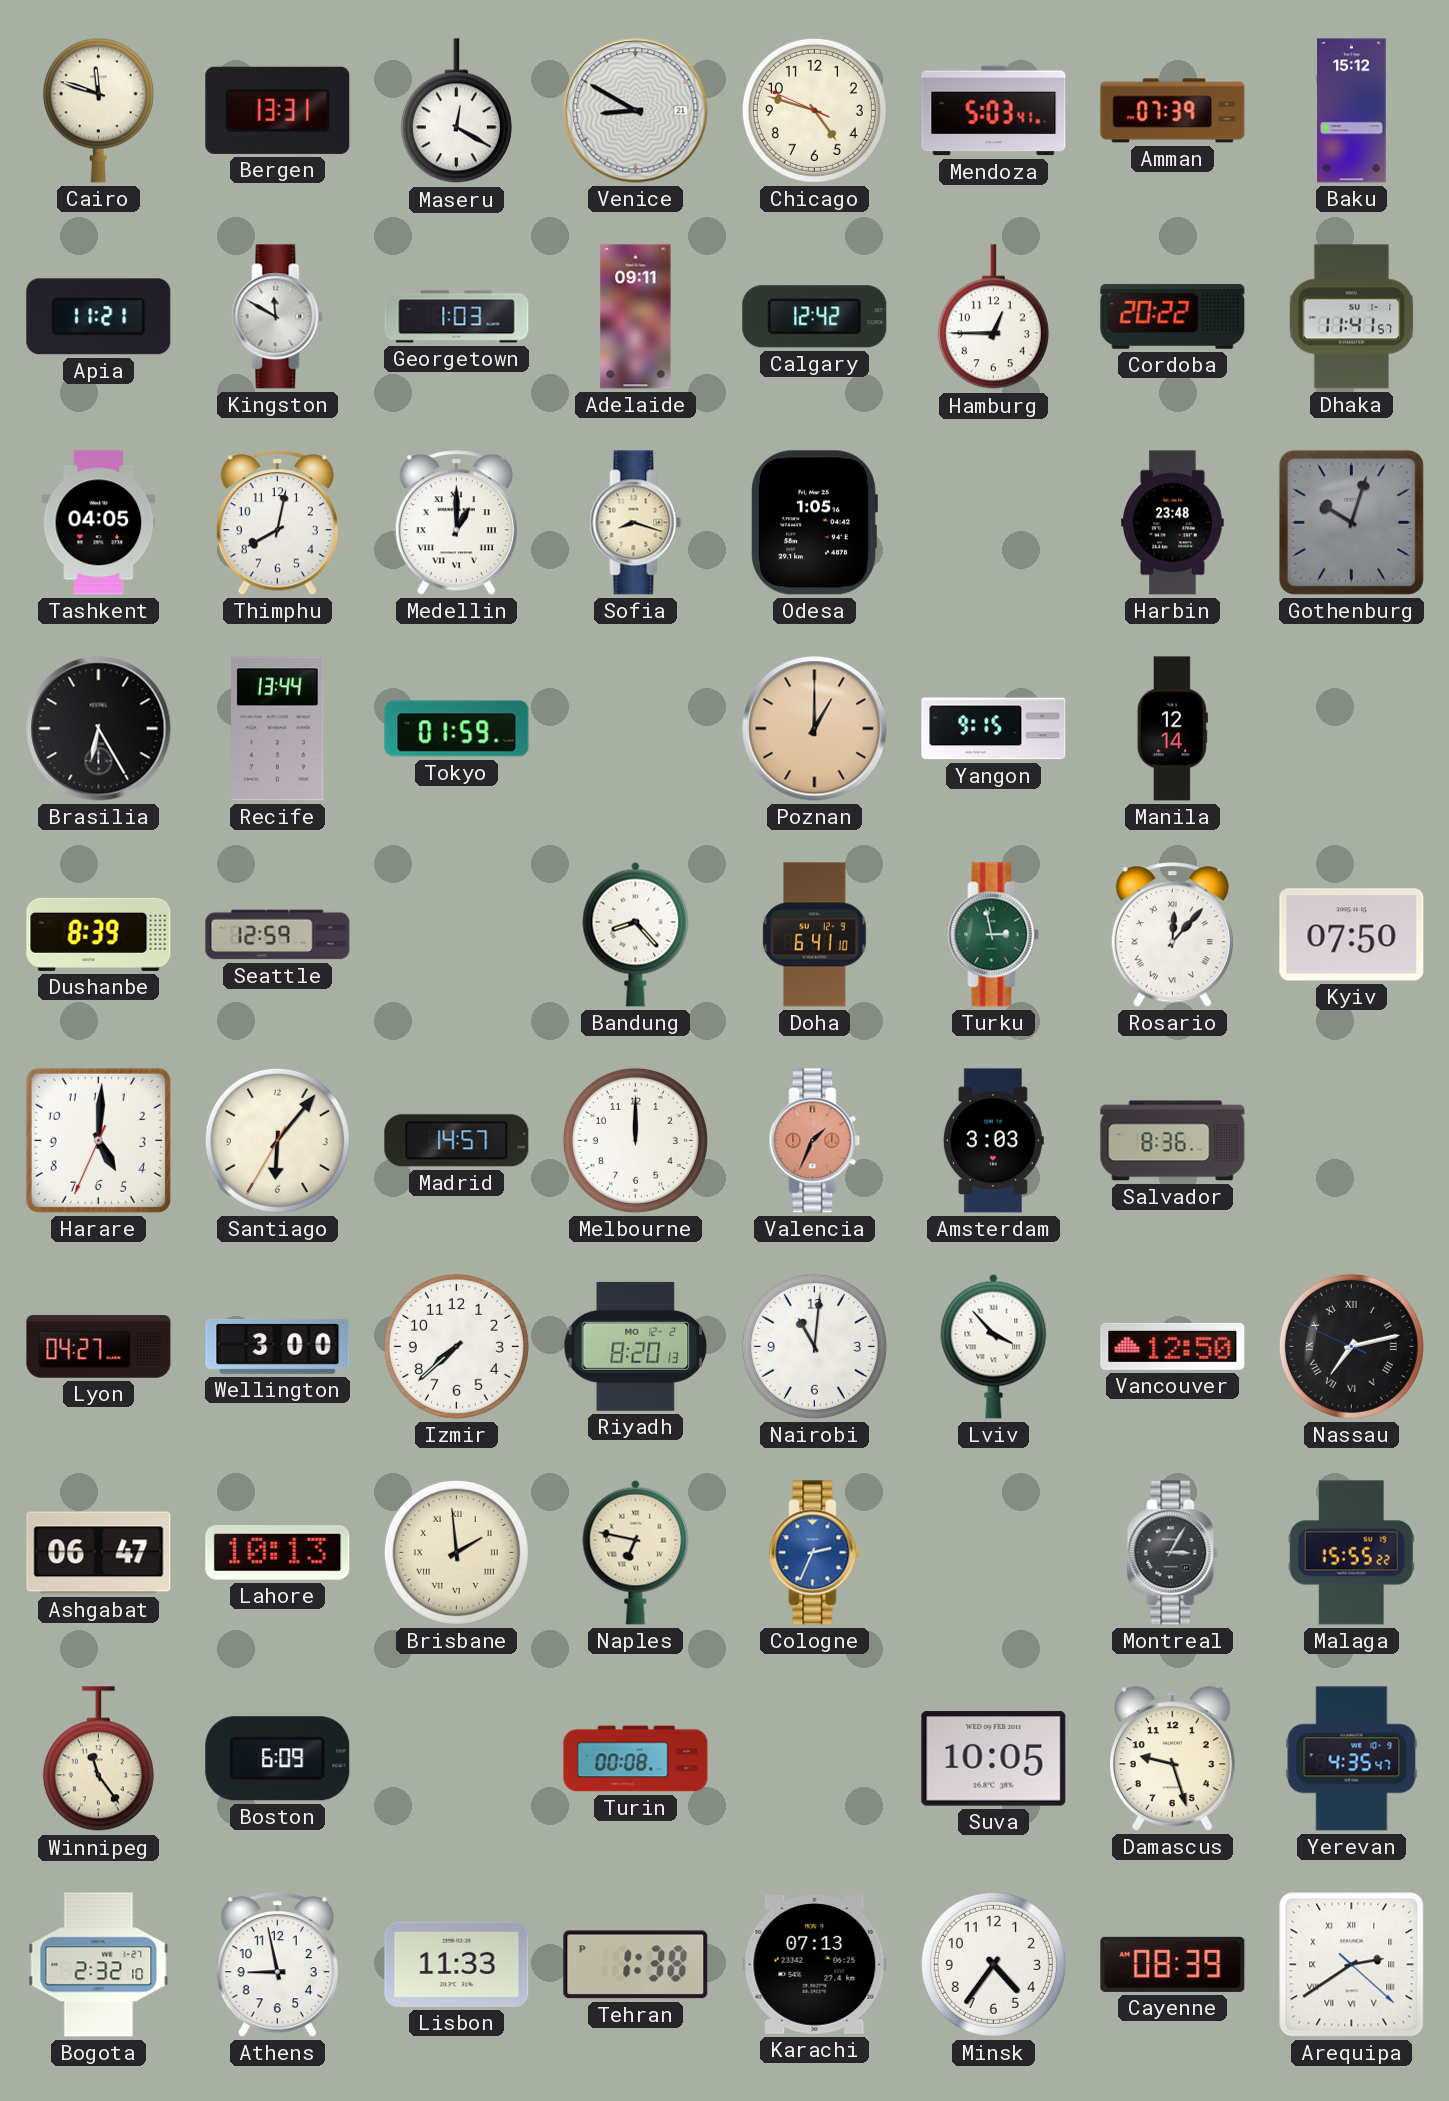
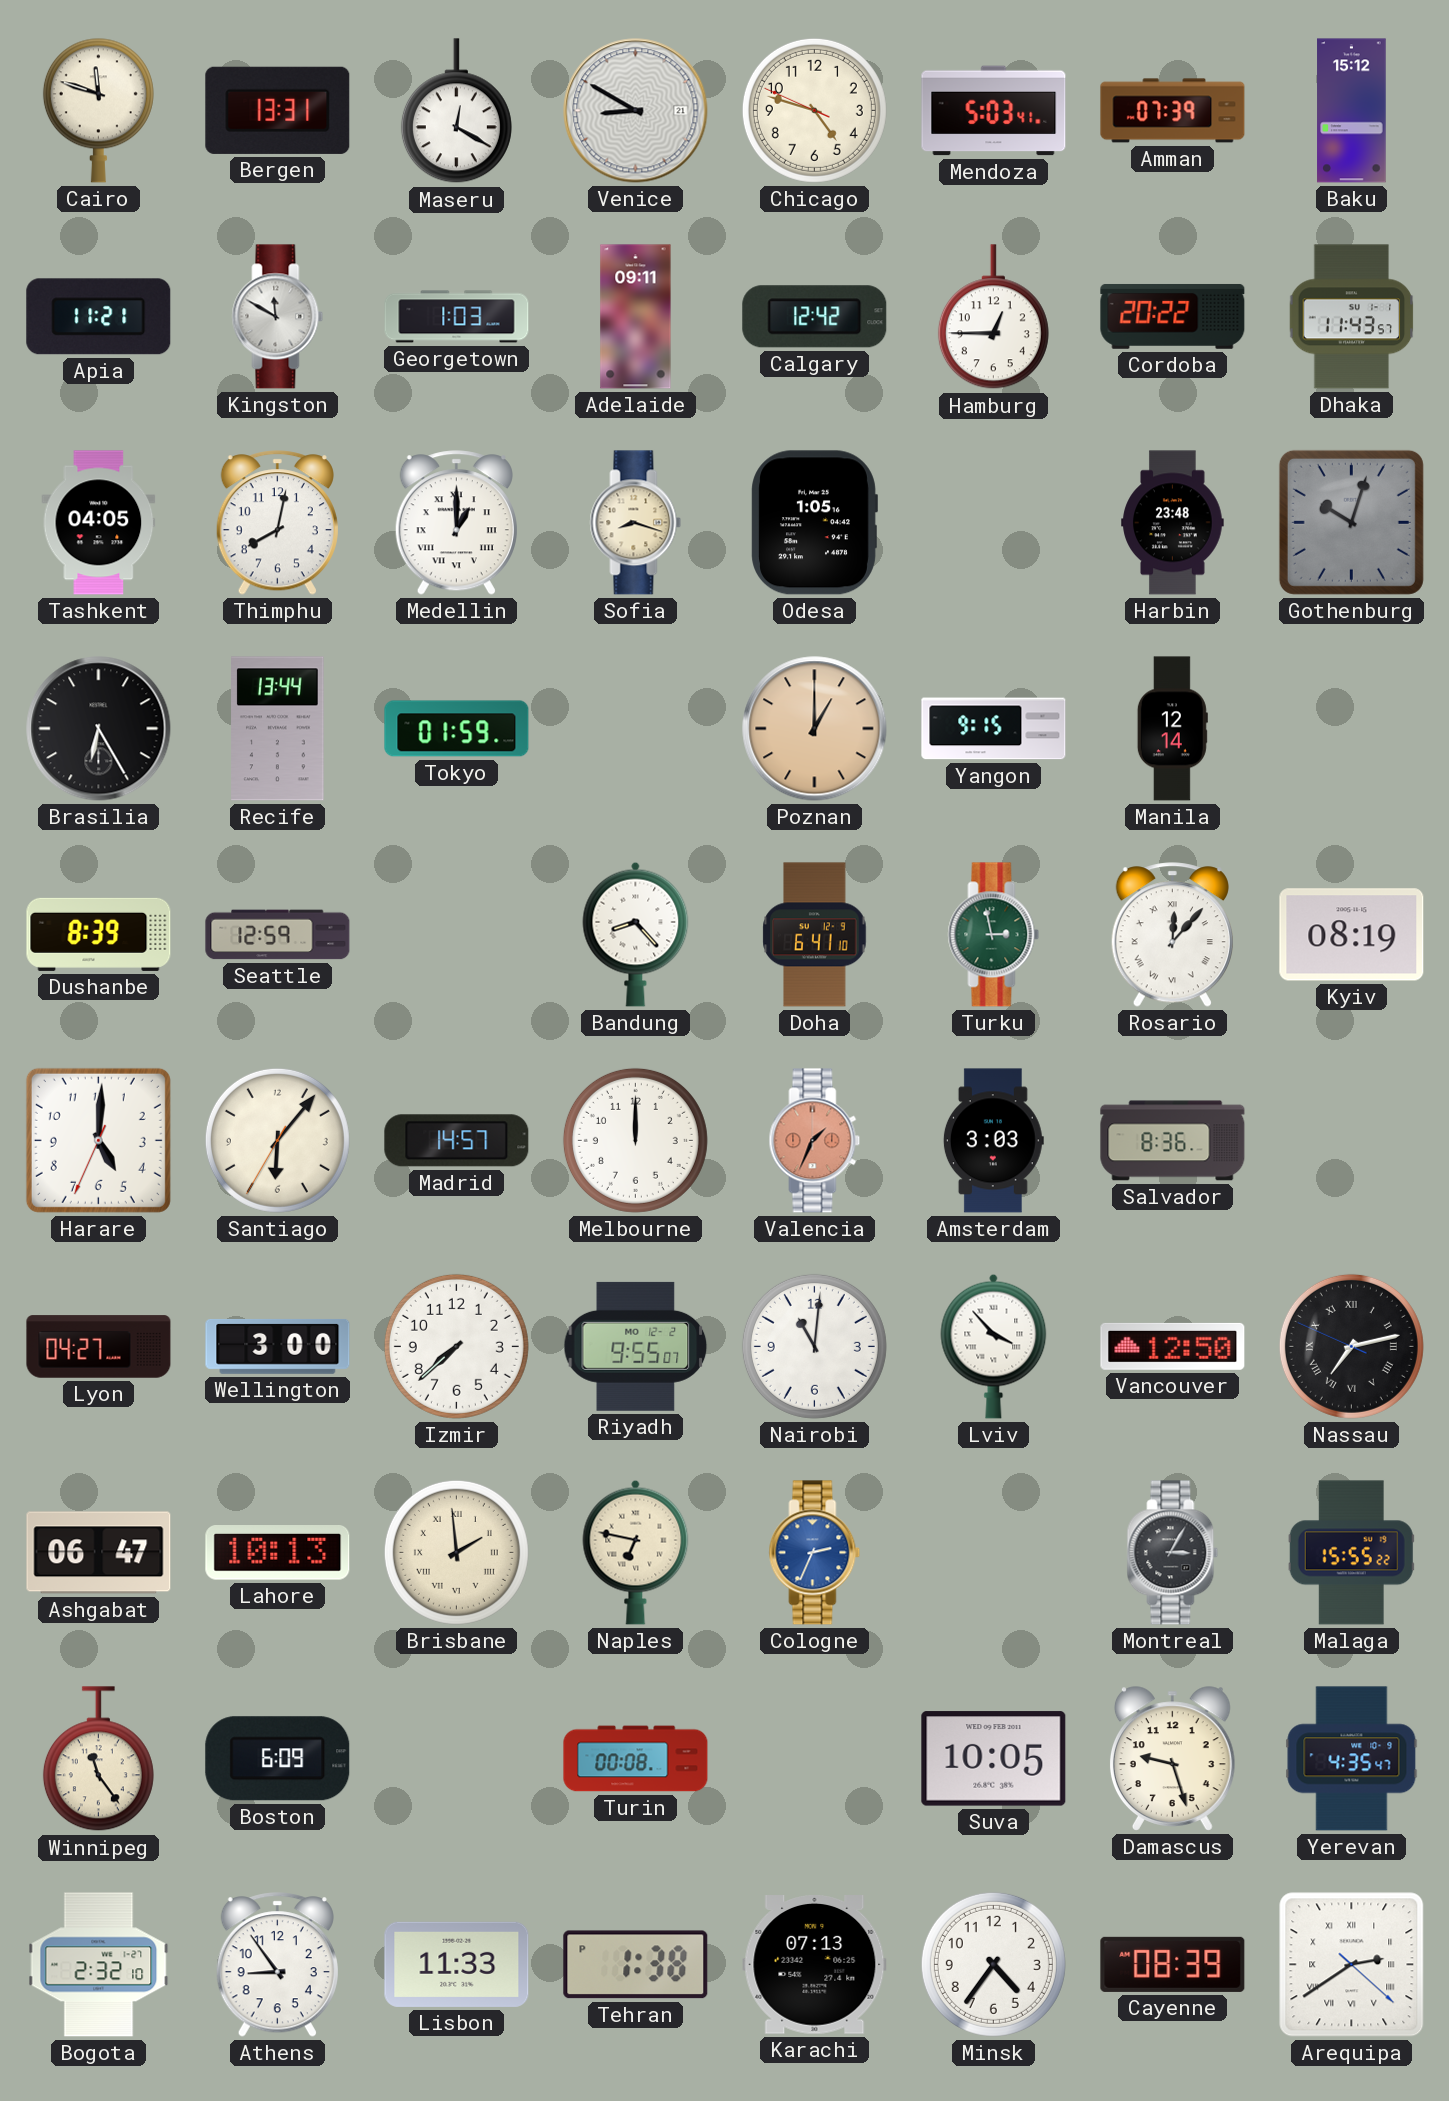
Dhaka: 11:41 -> 11:43
Kyiv: 07:50 -> 08:19
Riyadh: 8:20 -> 9:55
Athens: 8:58 -> 8:54
